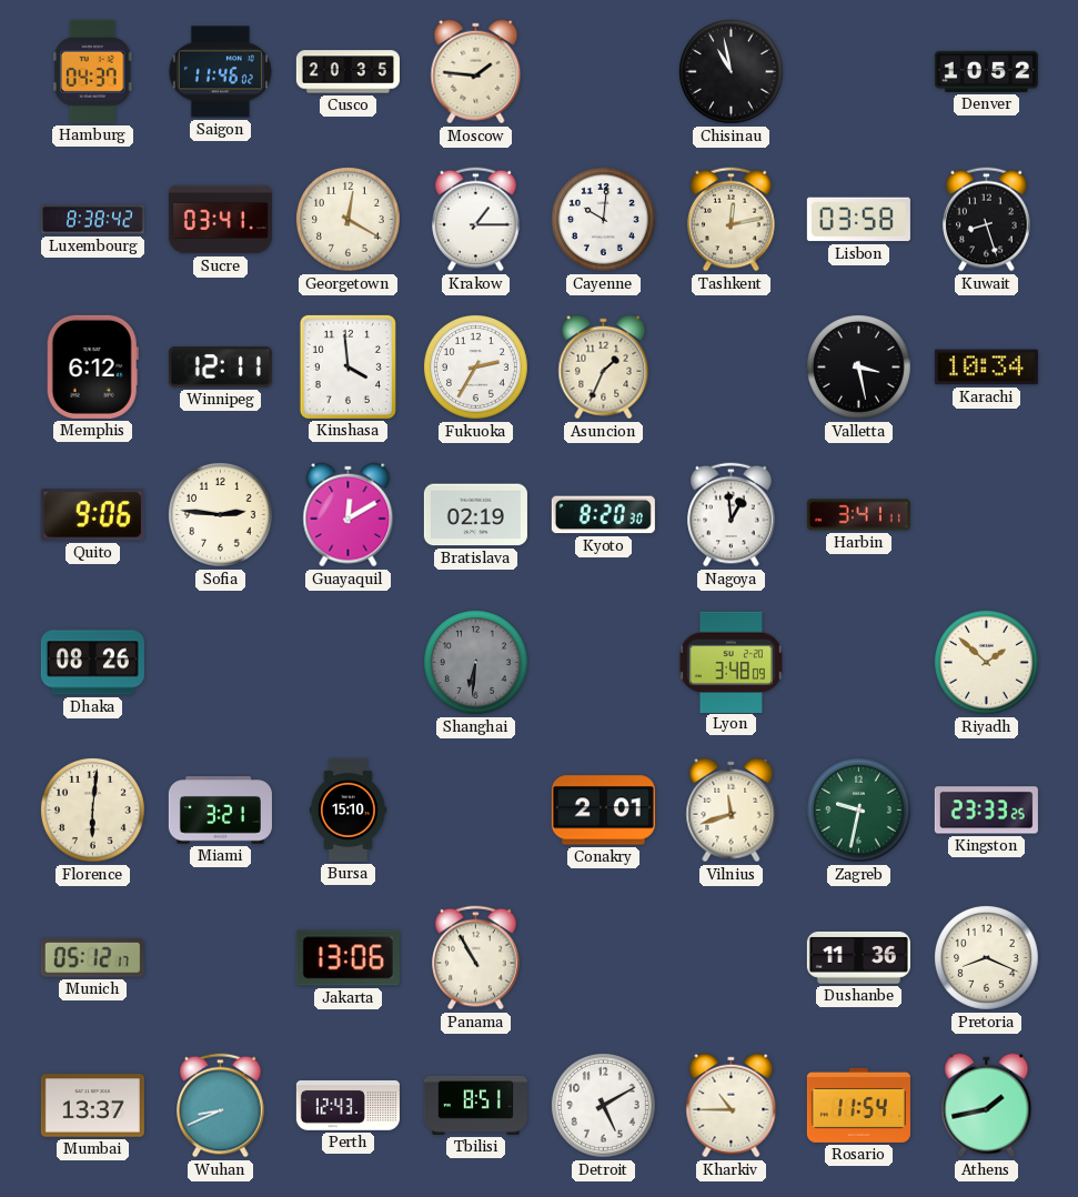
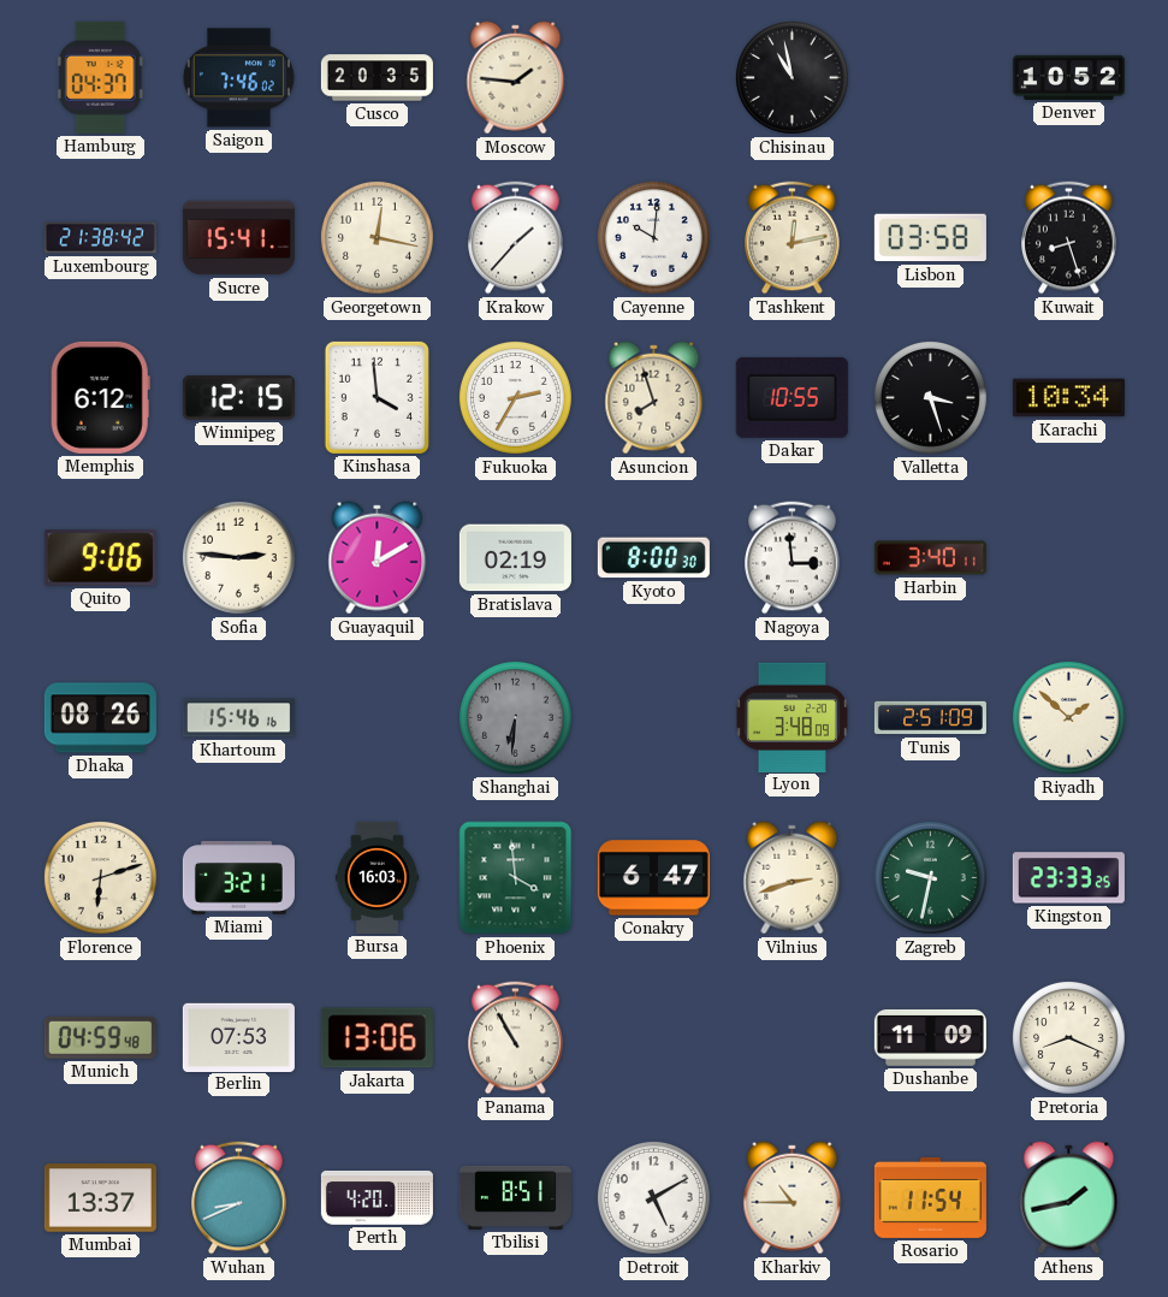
Saigon: 11:46 -> 7:46
Luxembourg: 8:38 -> 21:38
Sucre: 03:41 -> 15:41
Georgetown: 12:20 -> 12:17
Krakow: 1:15 -> 1:37
Winnipeg: 12:11 -> 12:15
Asuncion: 1:34 -> 7:57
Dakar: none -> 10:55
Valletta: 3:28 -> 3:27
Kyoto: 8:20 -> 8:00
Nagoya: 12:59 -> 2:59
Harbin: 3:41 -> 3:40
Khartoum: none -> 15:46
Tunis: none -> 2:51
Florence: 6:01 -> 6:12
Bursa: 15:10 -> 16:03
Phoenix: none -> 3:59
Conakry: 2:01 -> 6:47
Vilnius: 11:42 -> 2:42
Munich: 05:12 -> 04:59
Berlin: none -> 07:53
Dushanbe: 11:36 -> 11:09
Perth: 12:43 -> 4:20
